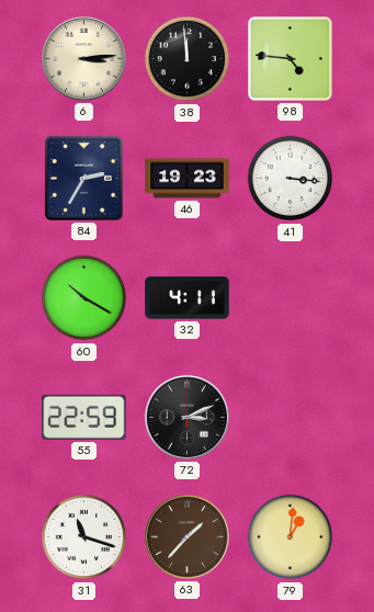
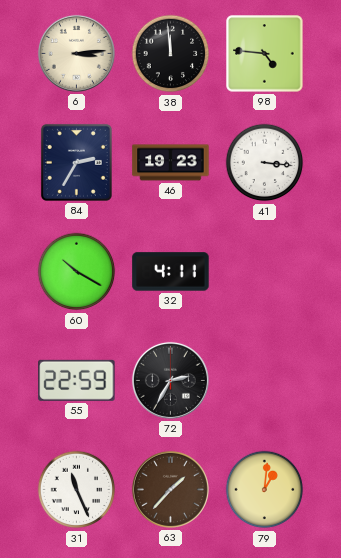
72: 3:11 -> 2:35
31: 11:18 -> 11:26
